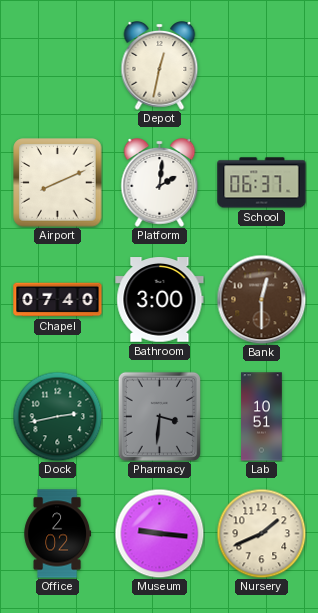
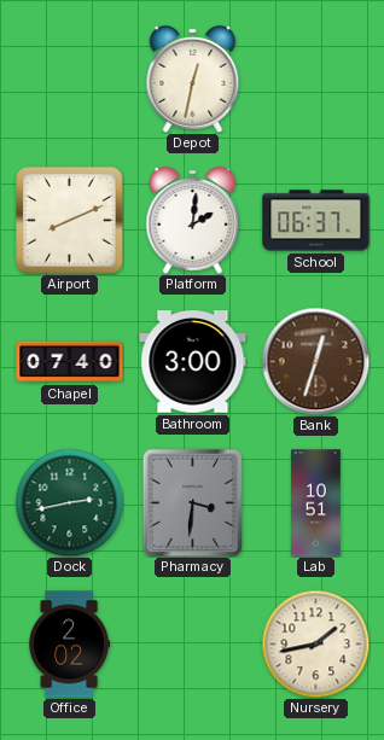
Bank: 12:30 -> 12:33
Museum: 9:16 -> none
Nursery: 1:41 -> 1:43
